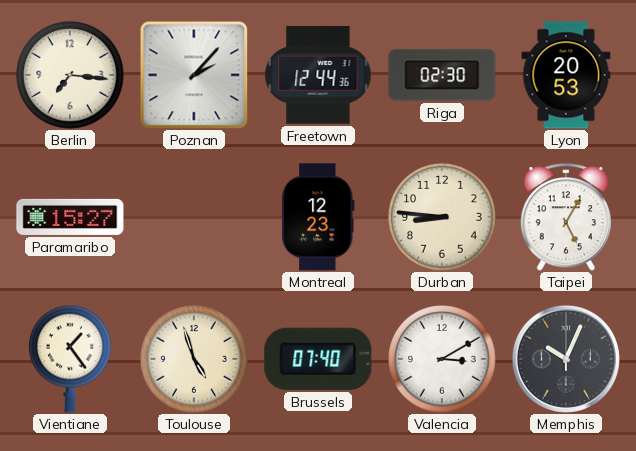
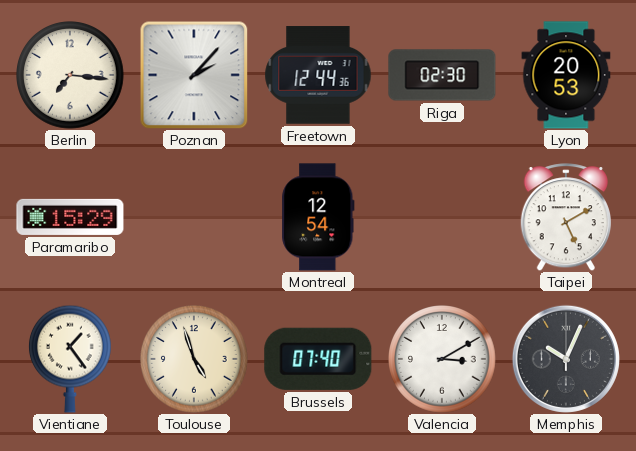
Paramaribo: 15:27 -> 15:29
Montreal: 12:23 -> 12:54
Durban: 8:46 -> none
Taipei: 5:05 -> 5:10
